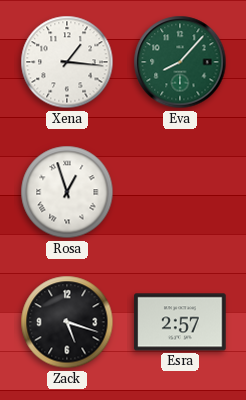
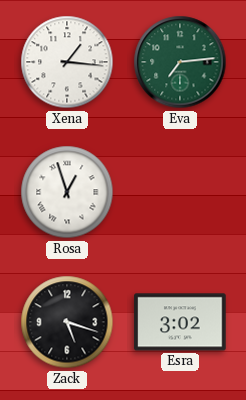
Eva: 8:07 -> 7:14
Esra: 2:57 -> 3:02
